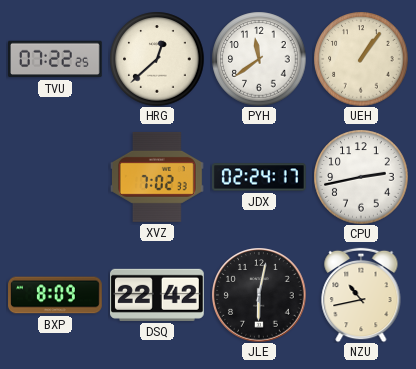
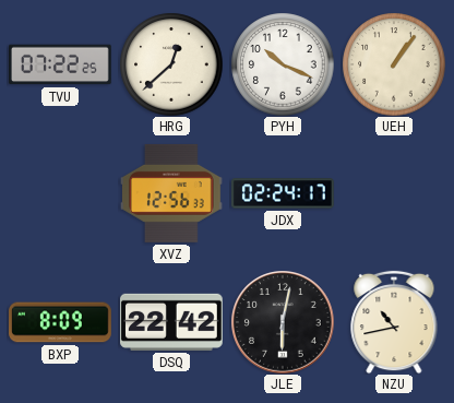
PYH: 11:39 -> 10:19
XVZ: 7:02 -> 12:56
CPU: 2:43 -> none
